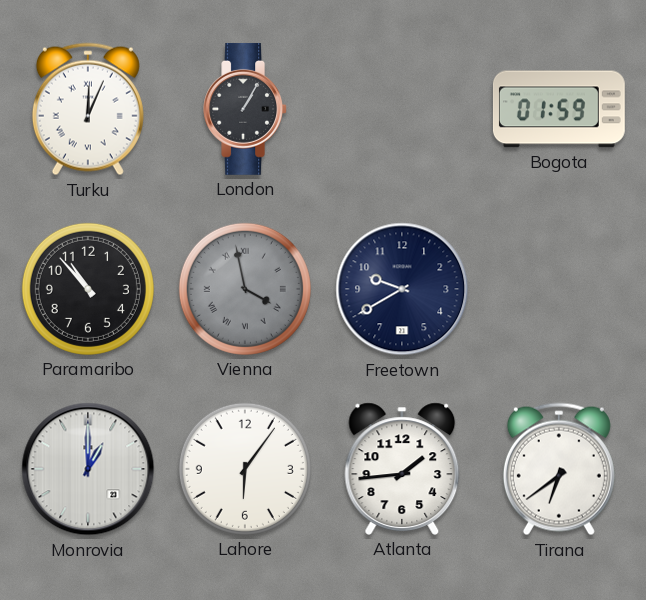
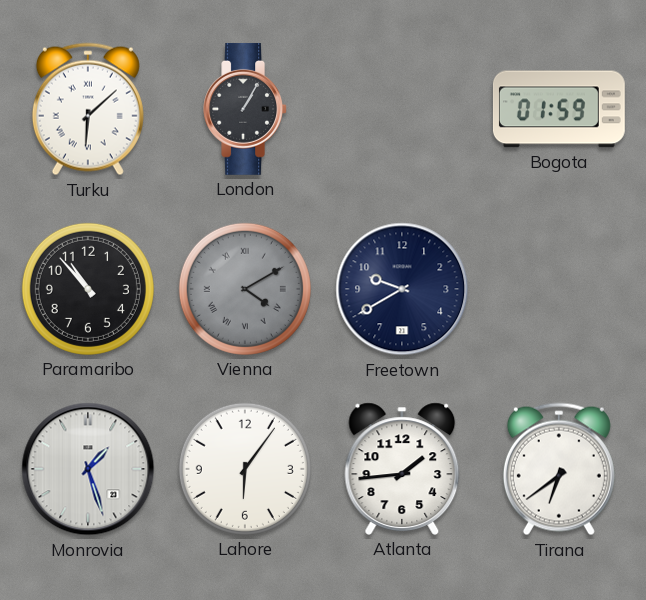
Turku: 12:04 -> 6:08
Vienna: 3:58 -> 4:10
Monrovia: 1:00 -> 1:27
